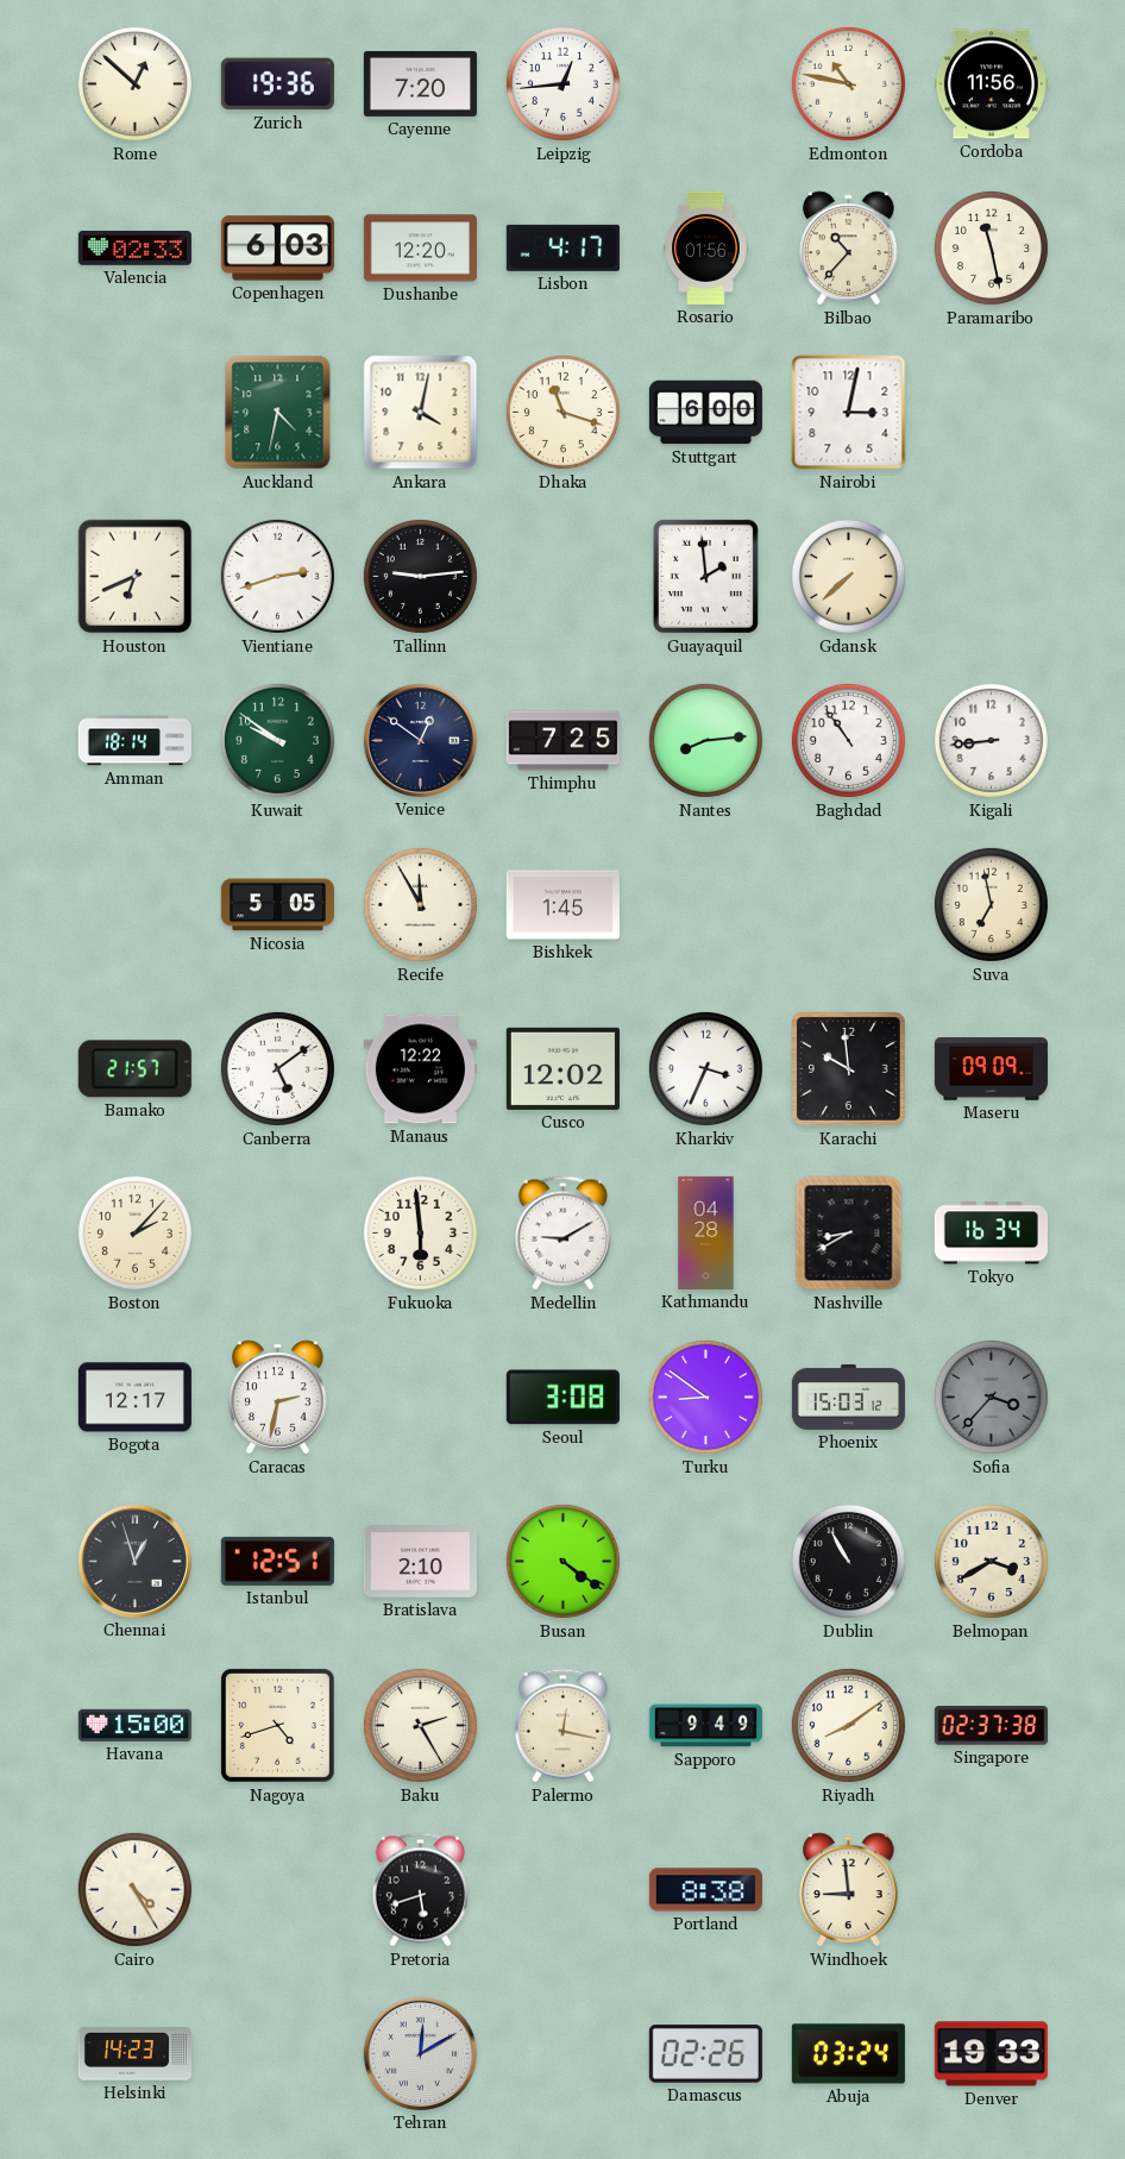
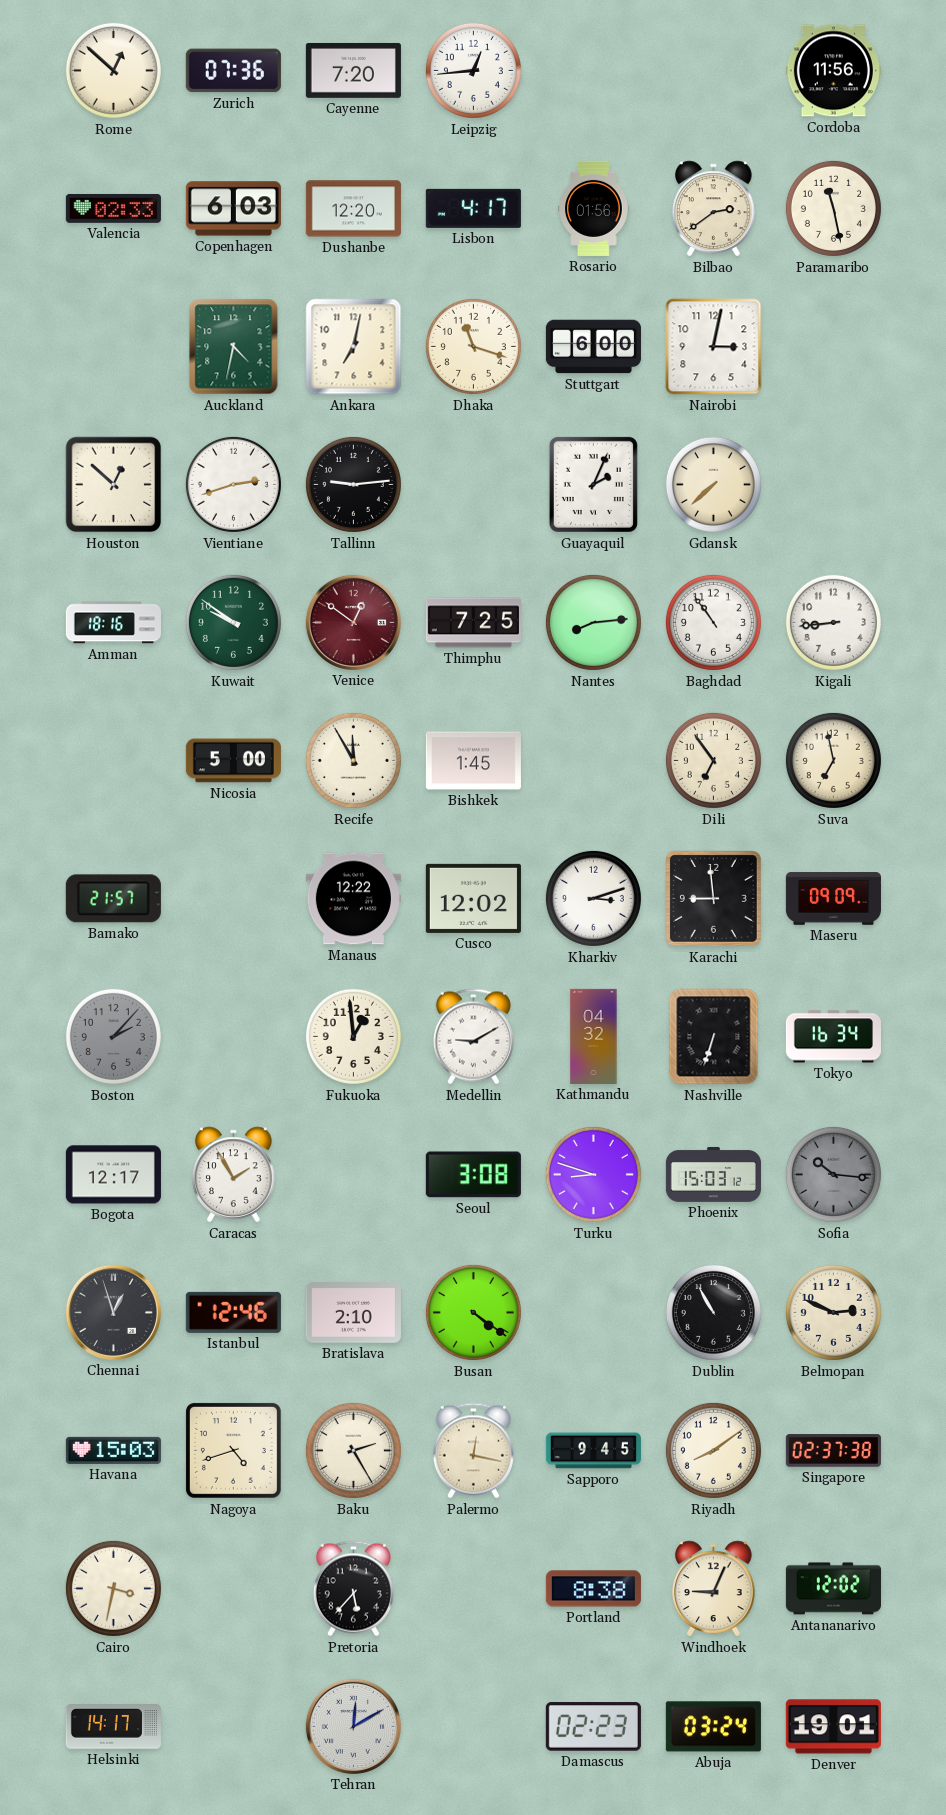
Zurich: 19:36 -> 07:36
Edmonton: 10:47 -> none
Bilbao: 10:37 -> 2:39
Ankara: 4:02 -> 7:02
Houston: 6:41 -> 12:52
Guayaquil: 1:59 -> 2:04
Amman: 18:14 -> 18:16
Venice dial: navy -> burgundy
Nicosia: 5:05 -> 5:00
Dili: none -> 6:54
Canberra: 5:09 -> none
Kharkiv: 3:34 -> 3:12
Karachi: 9:59 -> 8:59
Boston dial: cream -> grey
Fukuoka: 5:59 -> 12:59
Kathmandu: 04:28 -> 04:32
Nashville: 8:40 -> 6:33
Caracas: 2:32 -> 1:55
Turku: 8:51 -> 8:48
Sofia: 3:37 -> 10:16
Istanbul: 12:51 -> 12:46
Belmopan: 3:40 -> 2:49
Havana: 15:00 -> 15:03
Sapporo: 9:49 -> 9:45
Cairo: 4:25 -> 3:32
Pretoria: 5:42 -> 5:37
Windhoek: 8:59 -> 9:04
Antananarivo: none -> 12:02
Helsinki: 14:23 -> 14:17
Damascus: 02:26 -> 02:23
Denver: 19:33 -> 19:01
